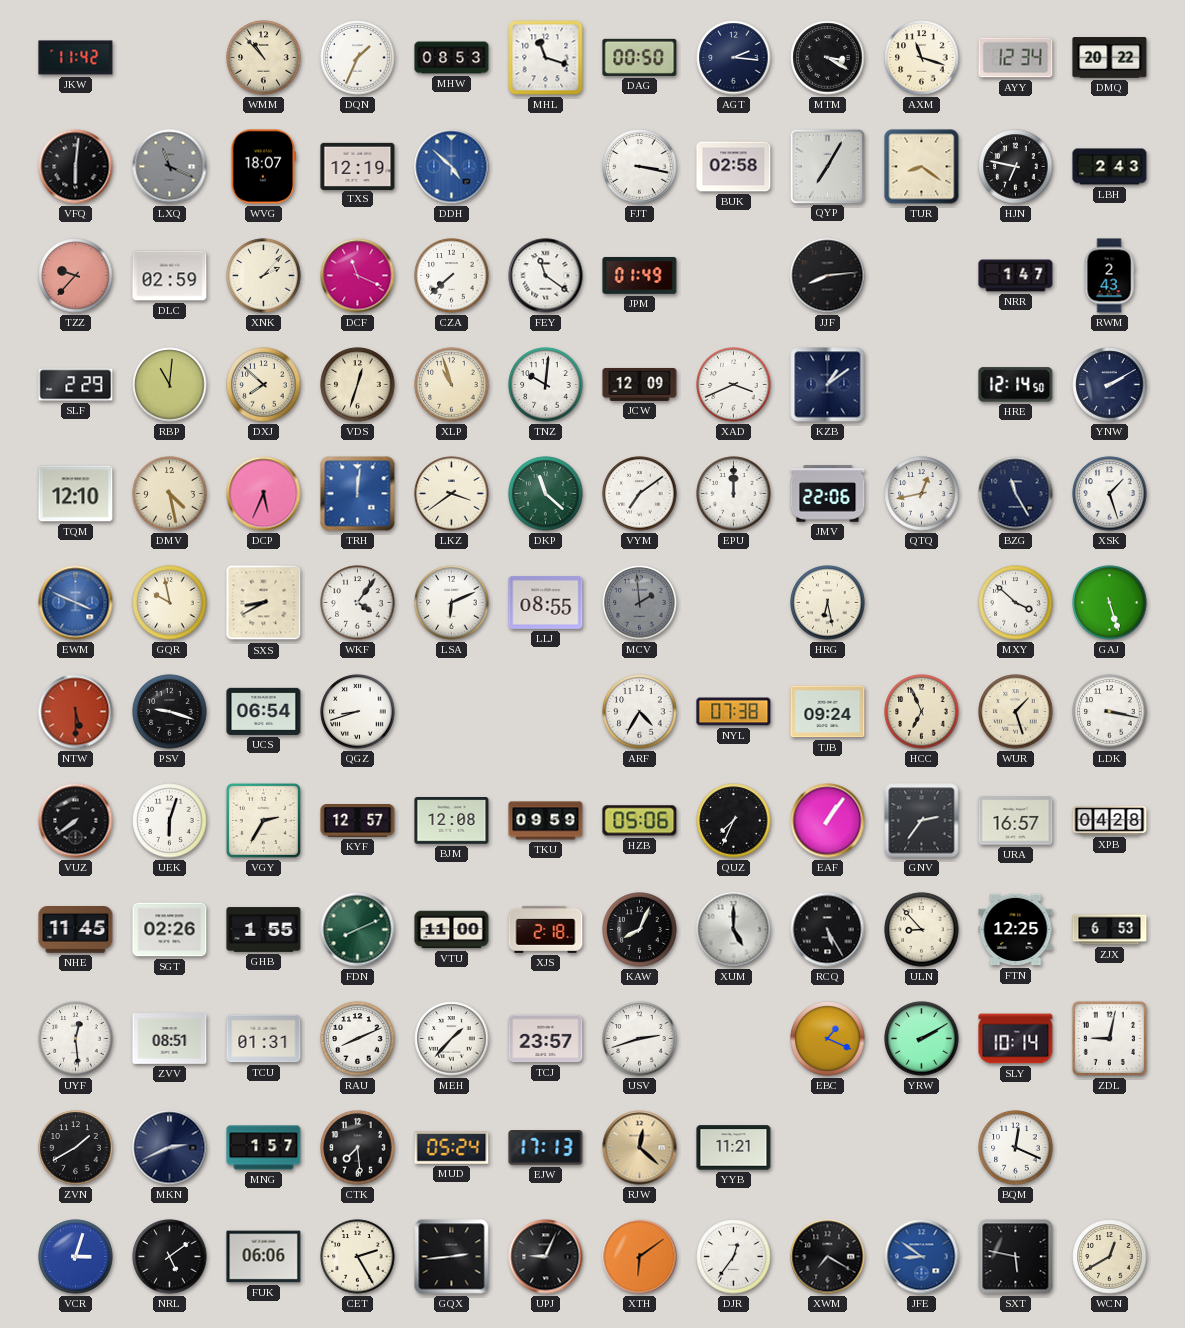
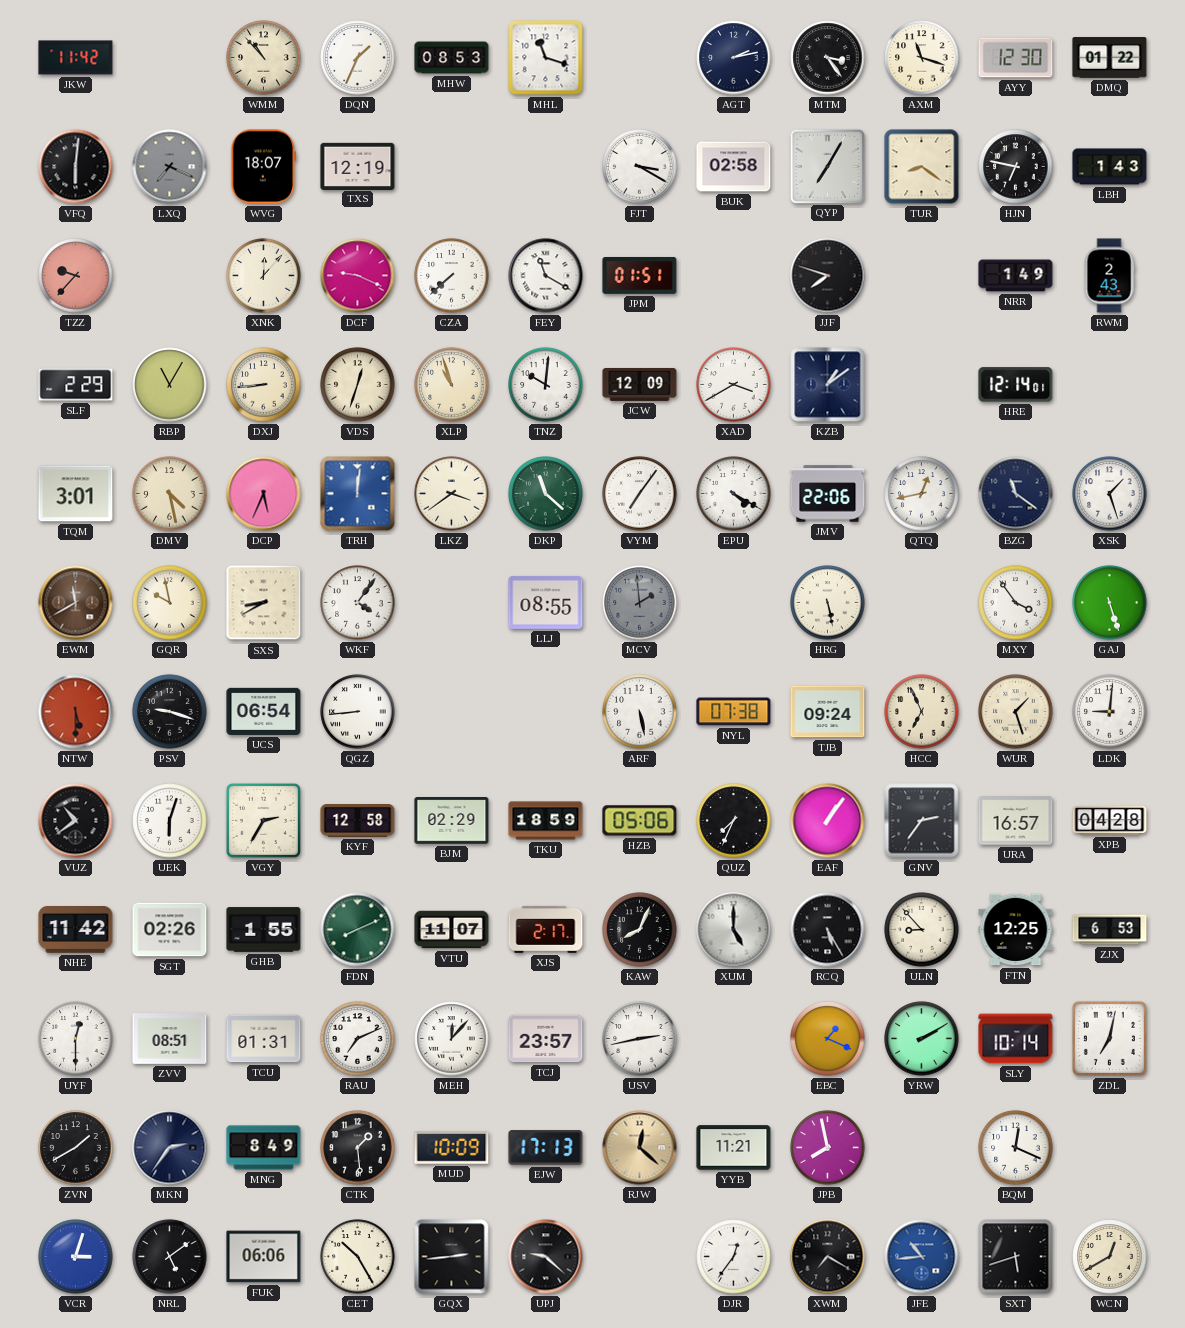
DAG: 00:50 -> none
AGT: 2:16 -> 2:13
MTM: 3:20 -> 3:24
AYY: 12:34 -> 12:30
DMQ: 20:22 -> 01:22
LXQ: 11:19 -> 7:19
DDH: 4:52 -> none
FJT: 3:17 -> 3:20
LBH: 2:43 -> 1:43
DLC: 02:59 -> none
XNK: 2:07 -> 12:07
DCF: 11:19 -> 9:19
FEY: 11:21 -> 11:20
JPM: 01:49 -> 01:51
JJF: 8:14 -> 7:48
NRR: 1:47 -> 1:49
RBP: 11:01 -> 11:05
DXJ: 7:52 -> 8:44
XAD: 3:41 -> 3:40
HRE: 12:14:50 -> 12:14:01
YNW: 2:10 -> none
TQM: 12:10 -> 3:01
VYM: 7:09 -> 7:06
EPU: 12:00 -> 4:20
BZG: 11:25 -> 11:21
EWM: 3:49 -> 11:40
EWM dial: blue -> brown
LSA: 6:11 -> none
HRG: 6:28 -> 5:28
MXY: 3:52 -> 3:54
QGZ: 8:42 -> 8:44
ARF: 4:35 -> 5:28
LDK: 3:17 -> 9:01
VUZ: 7:39 -> 10:39
KYF: 12:57 -> 12:58
BJM: 12:08 -> 02:29
TKU: 09:59 -> 18:59
NHE: 11:45 -> 11:42
VTU: 11:00 -> 11:07
XJS: 2:18 -> 2:17
UYF: 12:29 -> 12:30
RAU: 8:11 -> 7:11
MEH: 1:37 -> 12:07
USV: 2:42 -> 2:43
ZDL: 9:02 -> 7:02
MKN: 2:41 -> 2:36
MNG: 1:57 -> 8:49
CTK: 7:29 -> 1:29
MUD: 05:24 -> 10:09
JPB: none -> 7:58
CET: 2:25 -> 10:25
UPJ: 9:04 -> 9:22
XTH: 6:09 -> none
JFE: 8:51 -> 10:44
SXT: 5:47 -> 5:42
